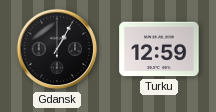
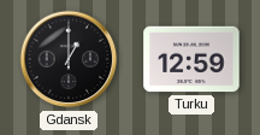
Gdansk: 1:05 -> 1:00
